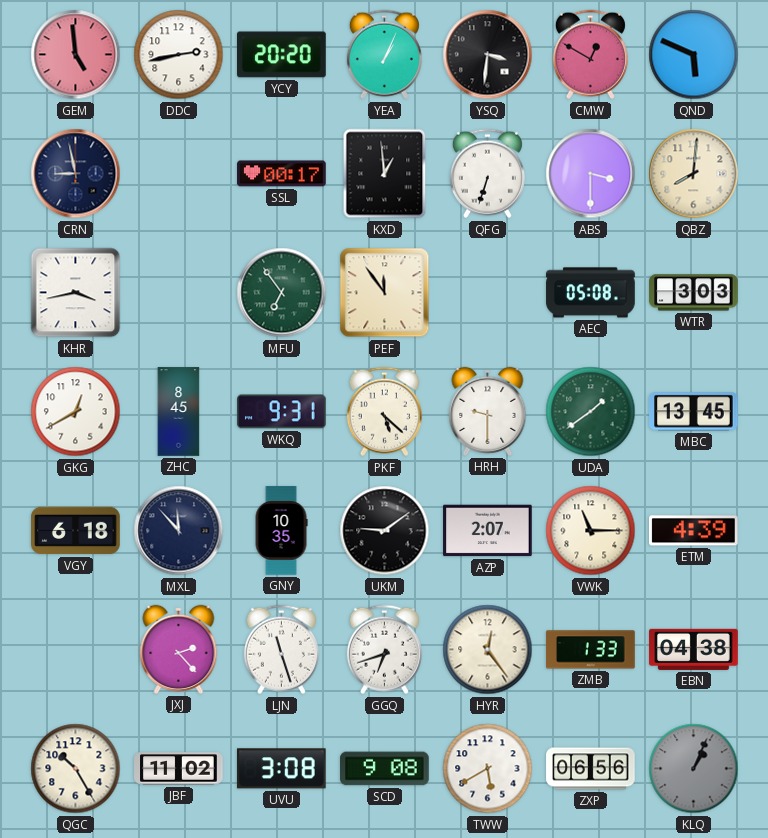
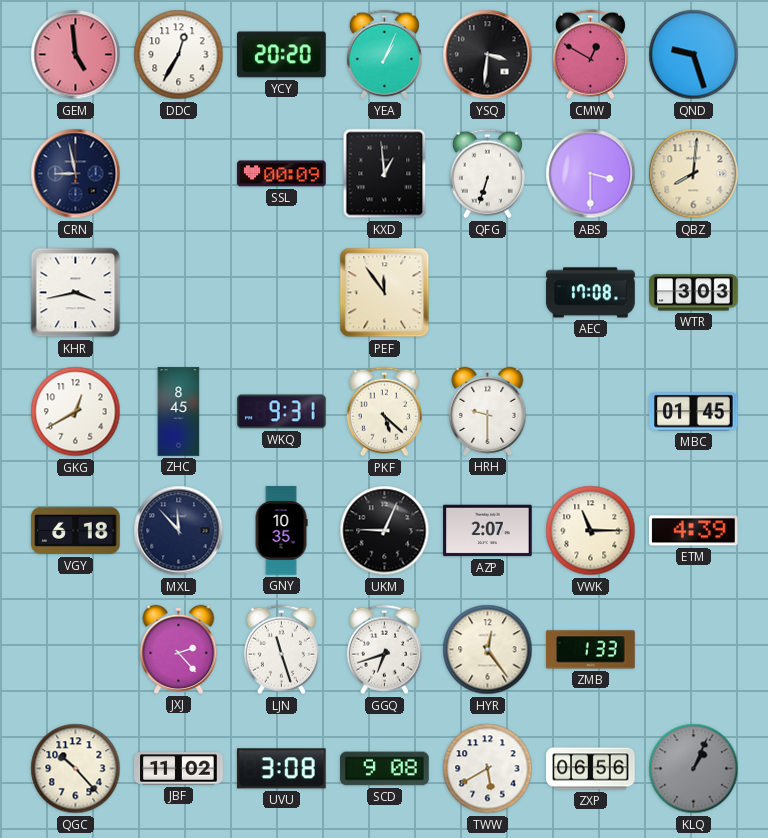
DDC: 2:43 -> 12:35
QND: 5:49 -> 9:27
SSL: 00:17 -> 00:09
MFU: 6:54 -> none
AEC: 05:08 -> 17:08
UDA: 1:39 -> none
MBC: 13:45 -> 01:45
UKM: 9:09 -> 9:04
EBN: 04:38 -> none
QGC: 10:25 -> 10:23
